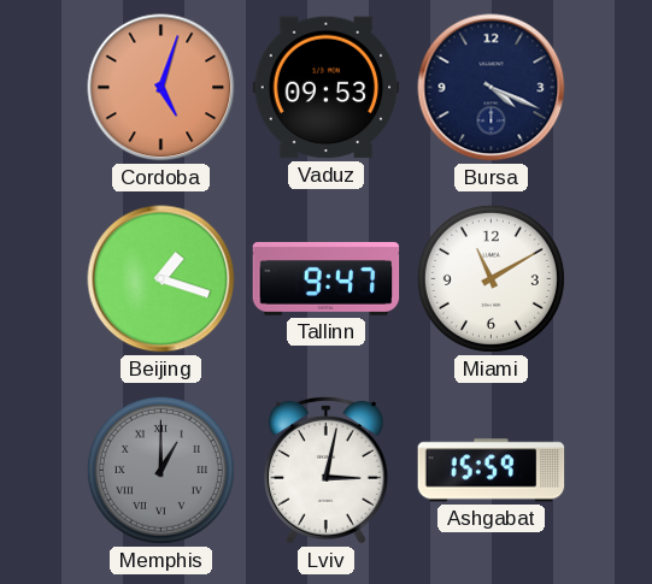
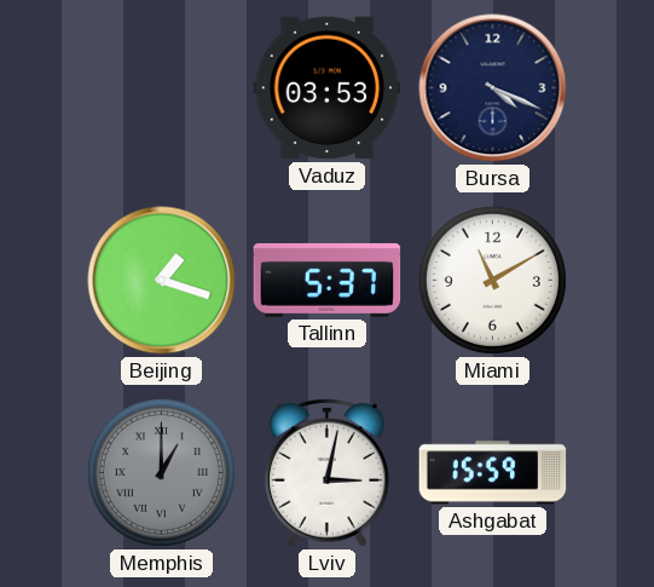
Cordoba: 5:03 -> none
Vaduz: 09:53 -> 03:53
Tallinn: 9:47 -> 5:37
